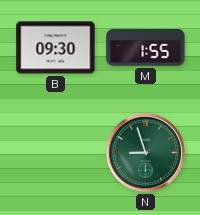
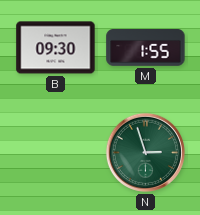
N: 8:57 -> 2:57
